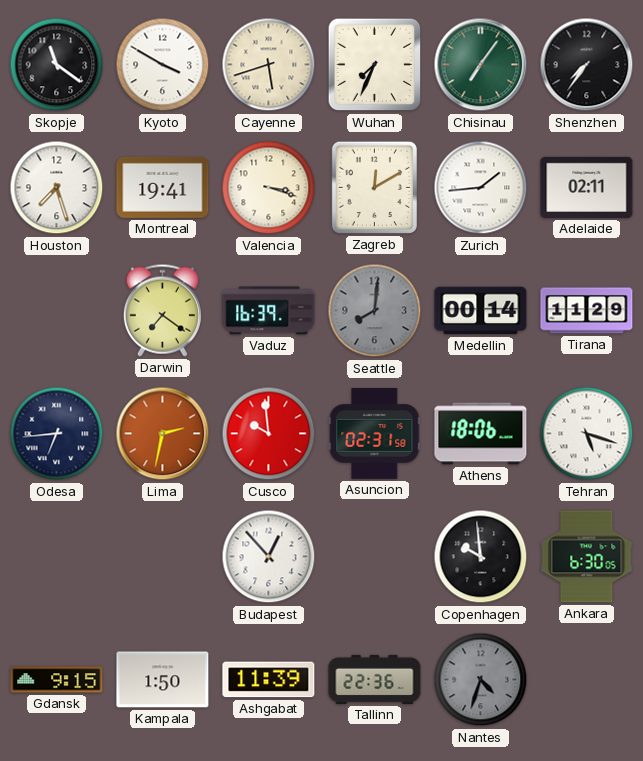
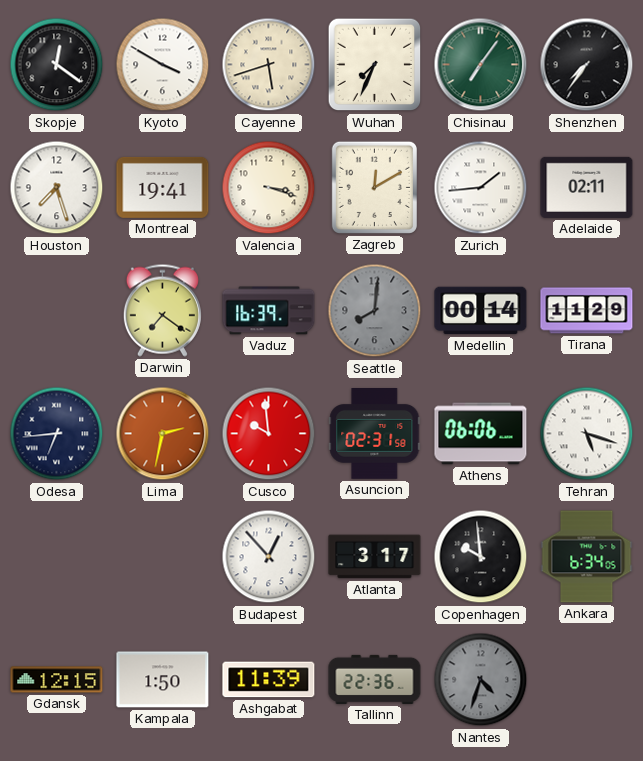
Skopje: 11:21 -> 12:21
Athens: 18:06 -> 06:06
Atlanta: none -> 3:17
Ankara: 6:30 -> 6:34
Gdansk: 9:15 -> 12:15
